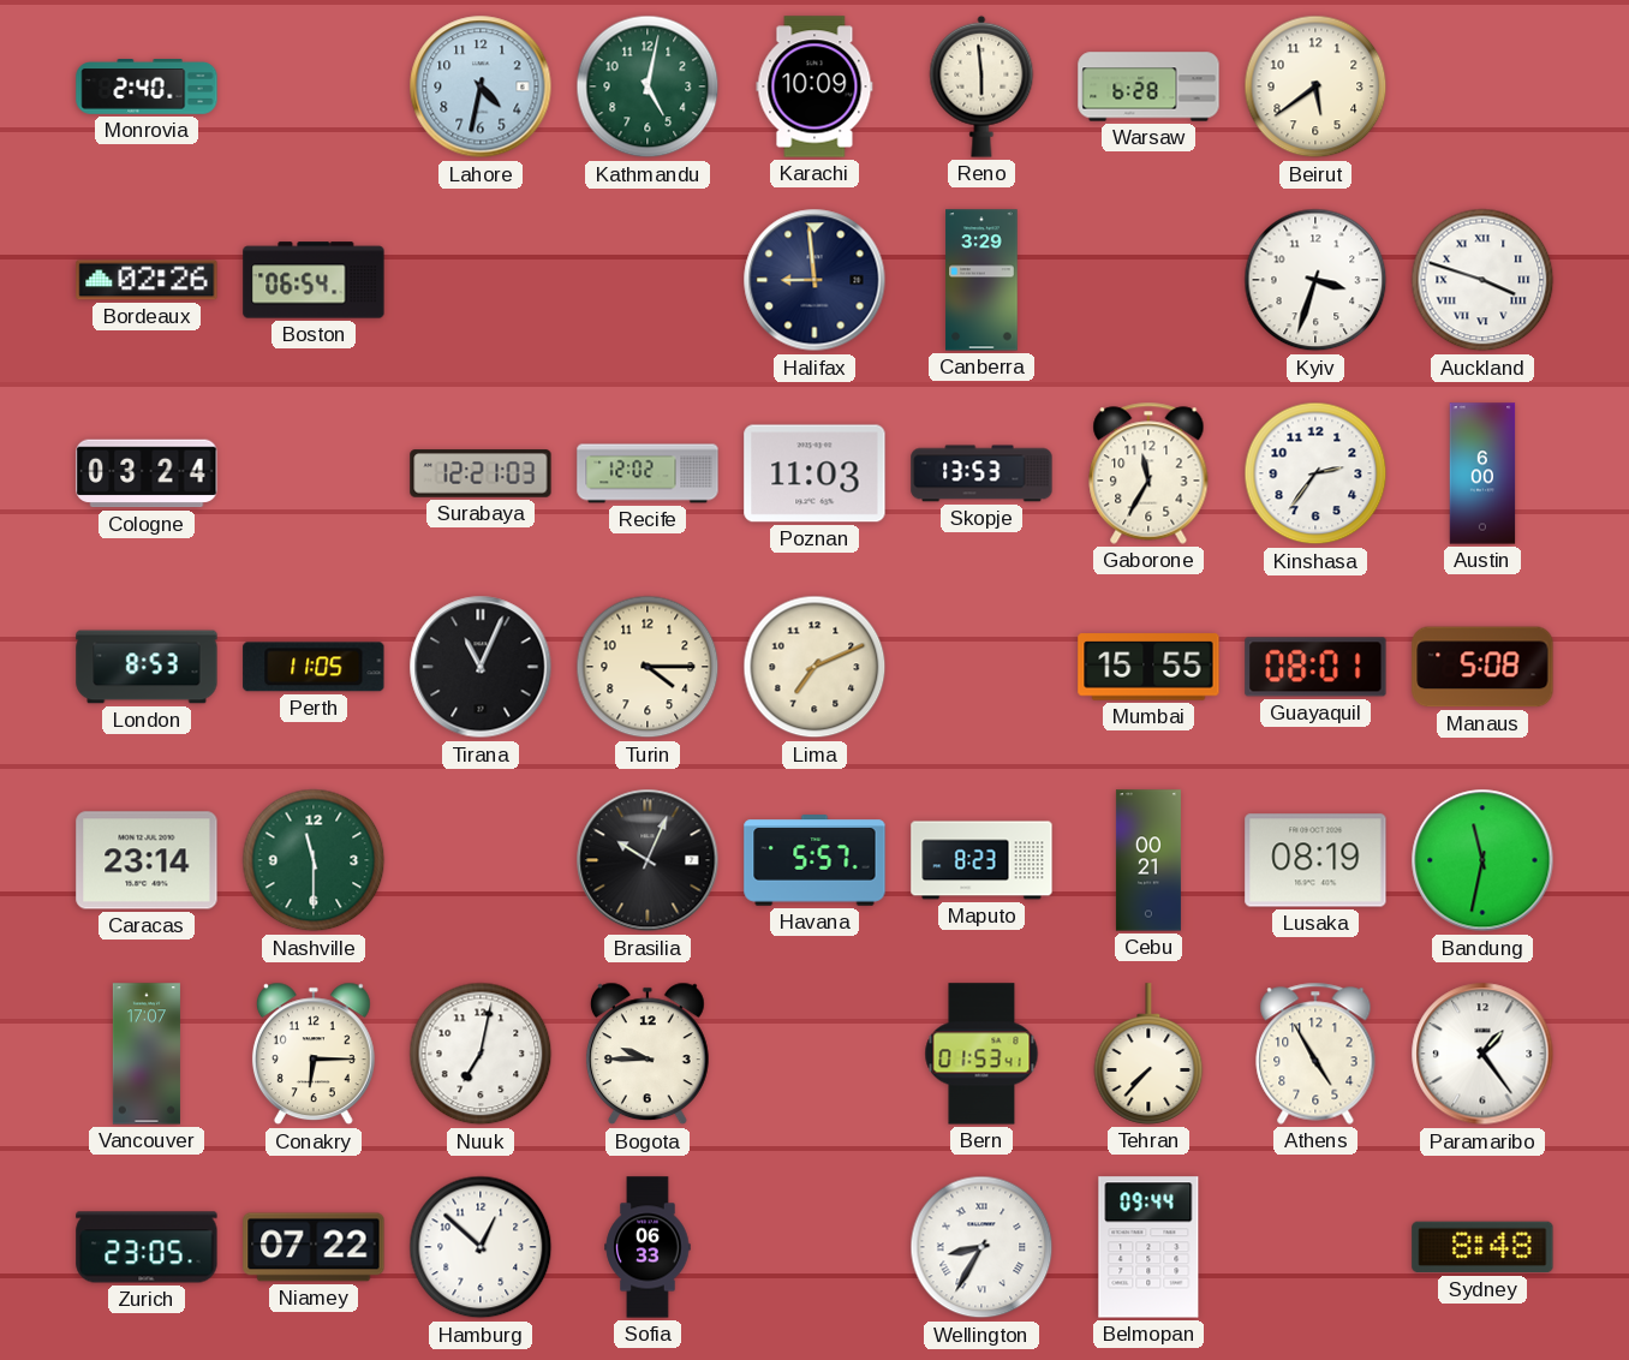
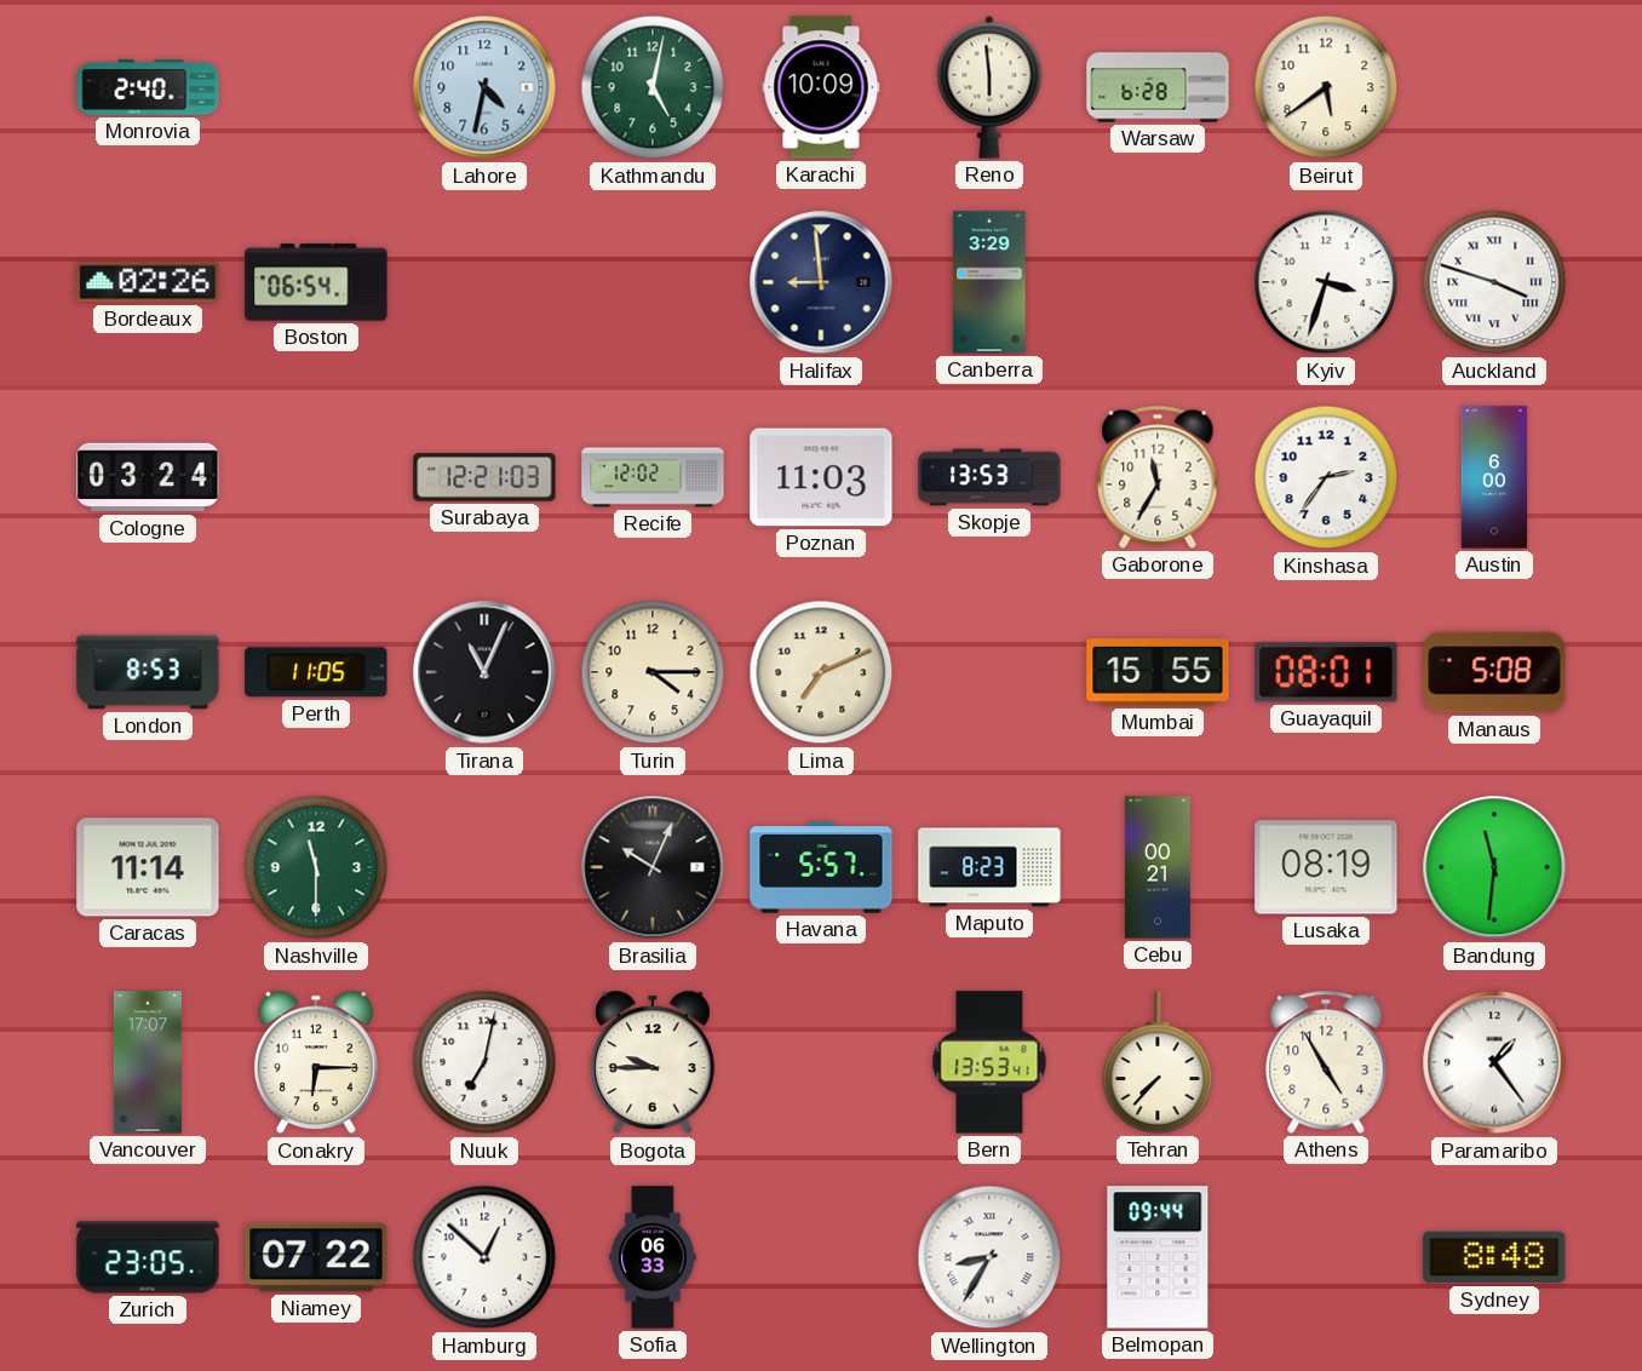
Caracas: 23:14 -> 11:14
Bandung: 11:32 -> 11:31
Bern: 01:53 -> 13:53
